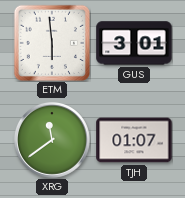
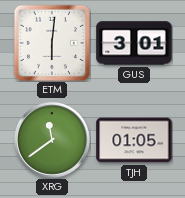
ETM: 5:59 -> 6:01
TJH: 01:07 -> 01:05
